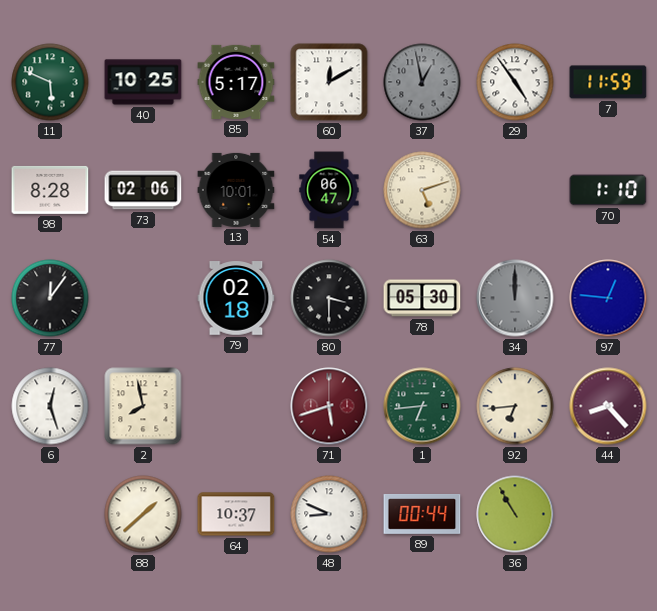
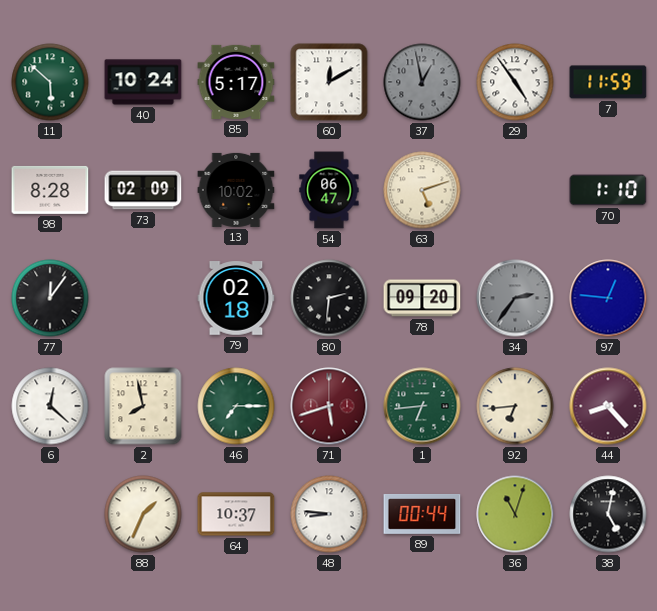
11: 5:49 -> 5:52
40: 10:25 -> 10:24
73: 02:06 -> 02:09
13: 10:01 -> 10:02
80: 3:30 -> 2:31
78: 05:30 -> 09:20
34: 12:00 -> 2:36
6: 12:27 -> 12:22
46: none -> 7:15
88: 1:38 -> 1:34
48: 8:49 -> 8:46
36: 10:55 -> 11:03
38: none -> 5:02
